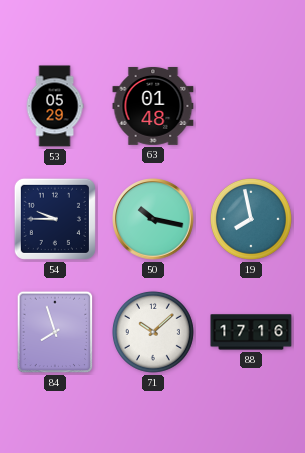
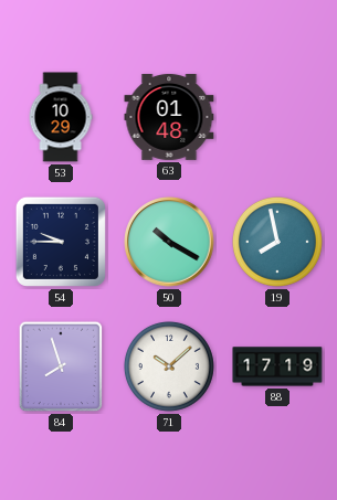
53: 05:29 -> 10:29
50: 10:17 -> 10:20
88: 17:16 -> 17:19
